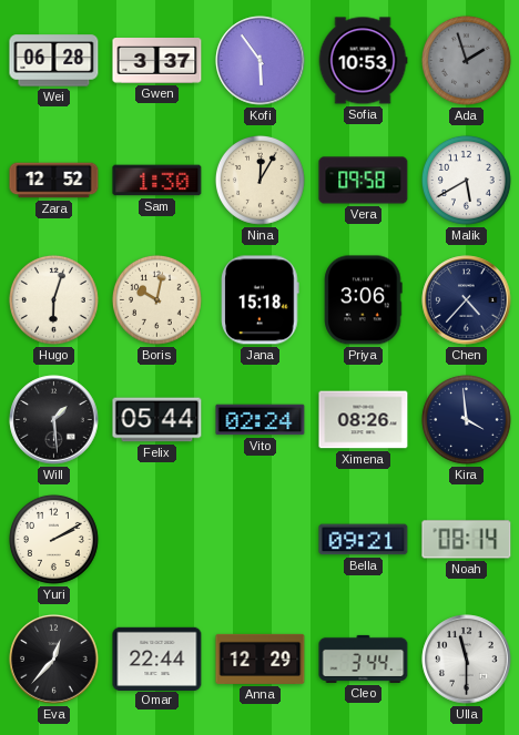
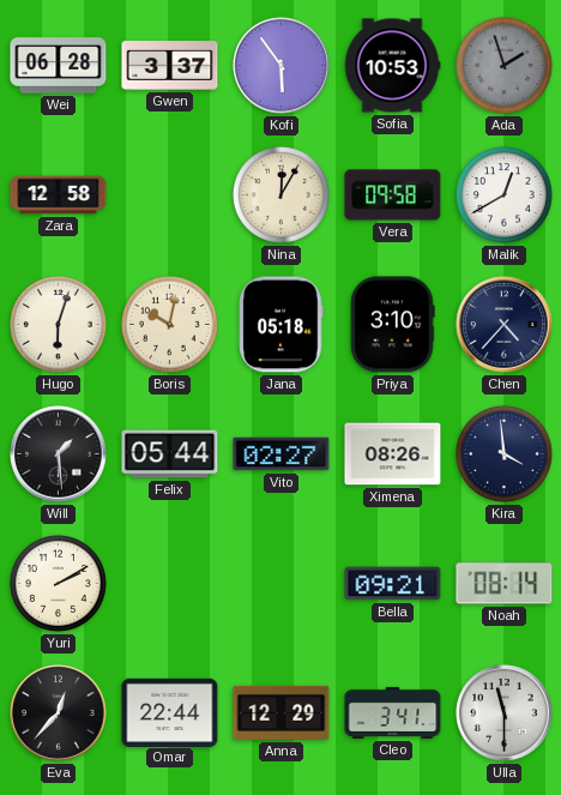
Zara: 12:52 -> 12:58
Sam: 1:30 -> none
Malik: 5:40 -> 12:40
Jana: 15:18 -> 05:18
Priya: 3:06 -> 3:10
Vito: 02:24 -> 02:27
Cleo: 3:44 -> 3:41
